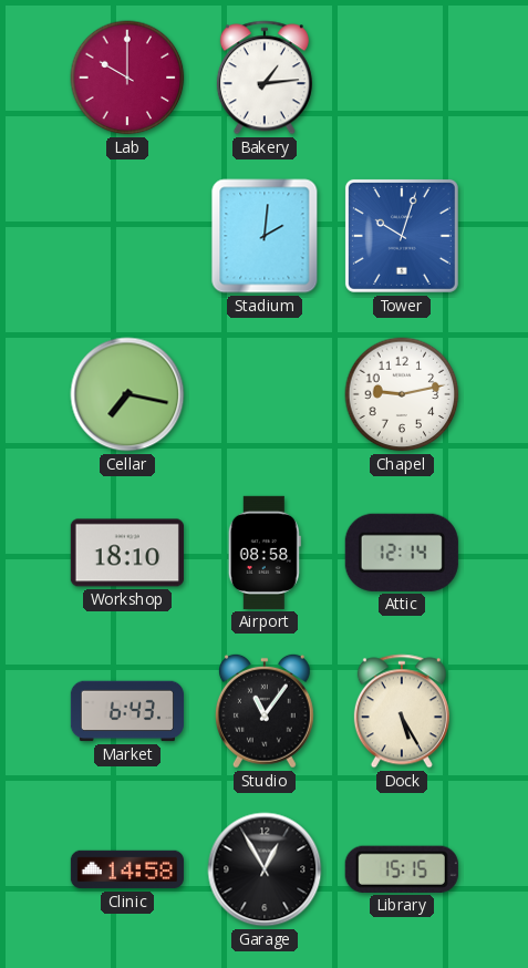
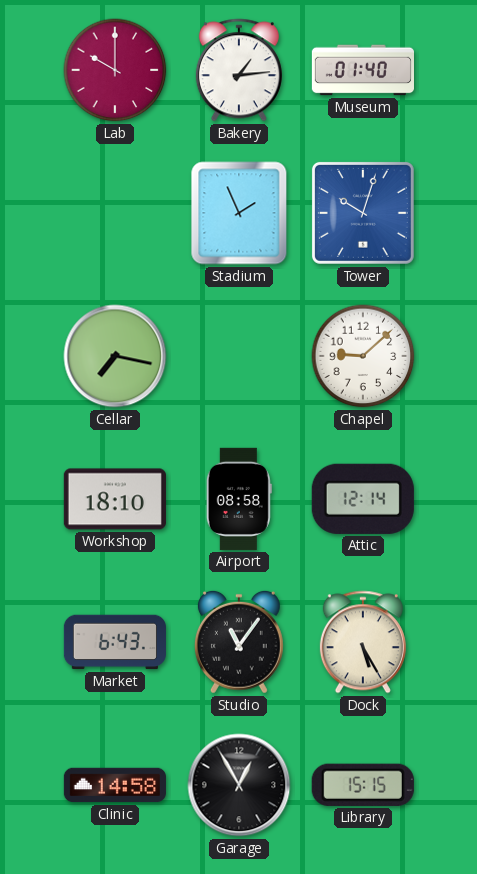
Museum: none -> 01:40
Stadium: 2:01 -> 1:56
Chapel: 9:13 -> 9:08
